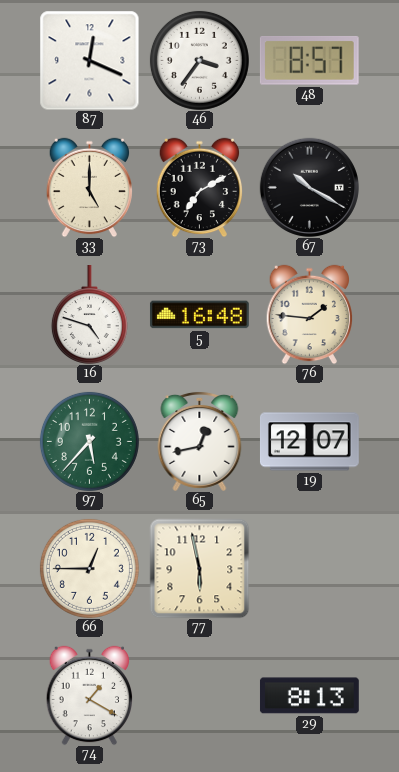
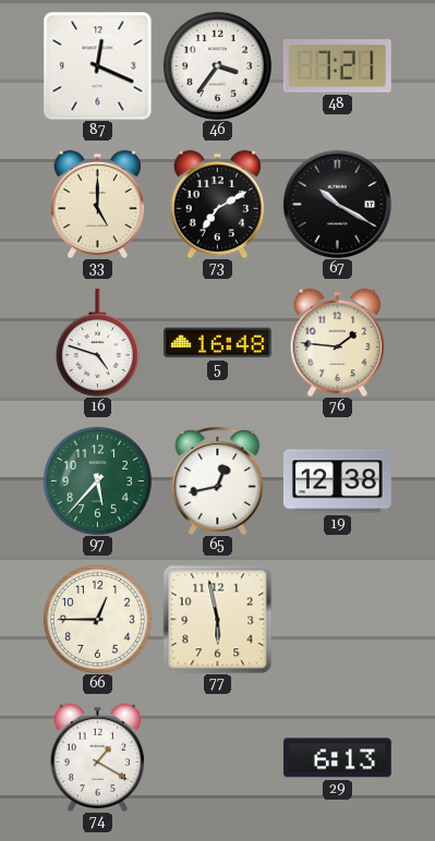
48: 8:57 -> 7:21
19: 12:07 -> 12:38
29: 8:13 -> 6:13
